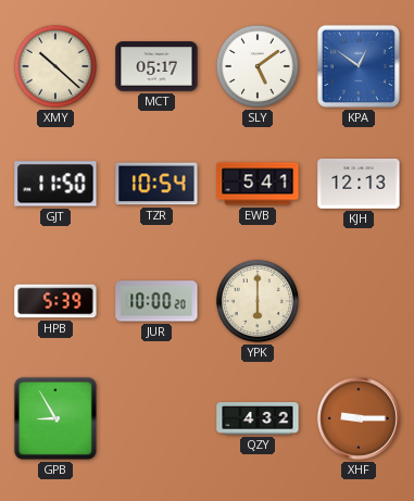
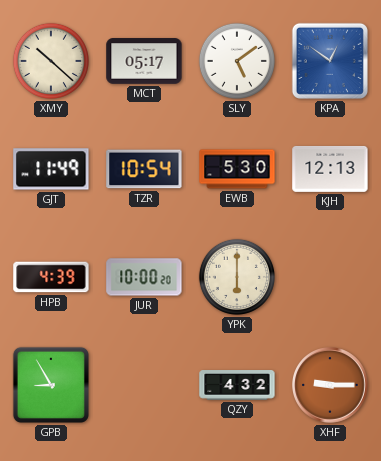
GJT: 11:50 -> 11:49
EWB: 5:41 -> 5:30
HPB: 5:39 -> 4:39
